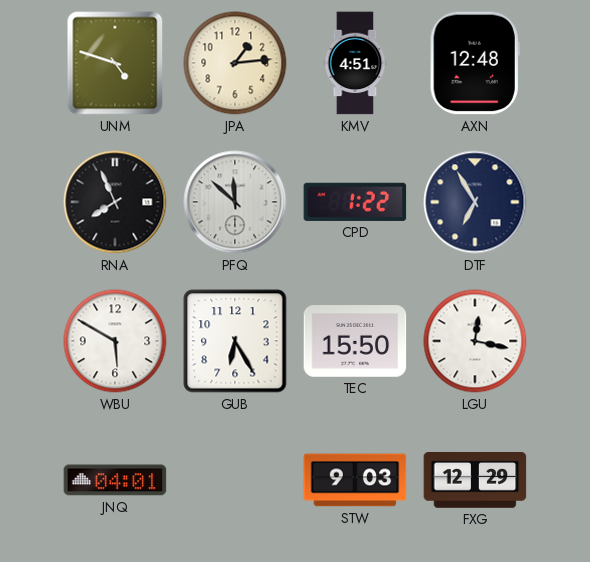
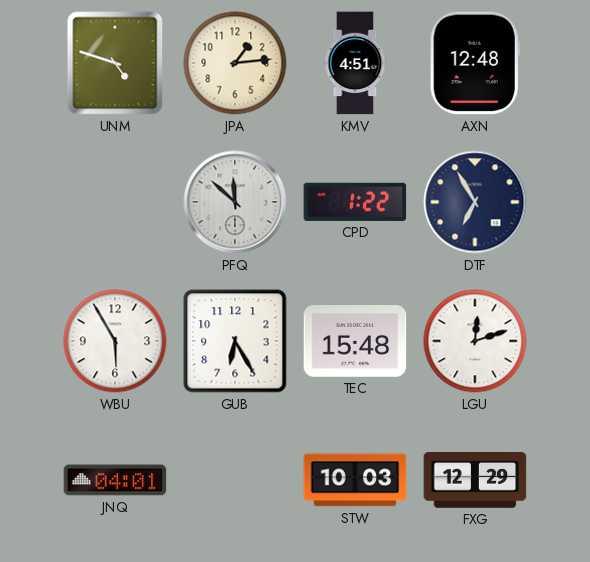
RNA: 7:56 -> none
WBU: 5:50 -> 5:55
TEC: 15:50 -> 15:48
LGU: 12:17 -> 12:12
STW: 9:03 -> 10:03
